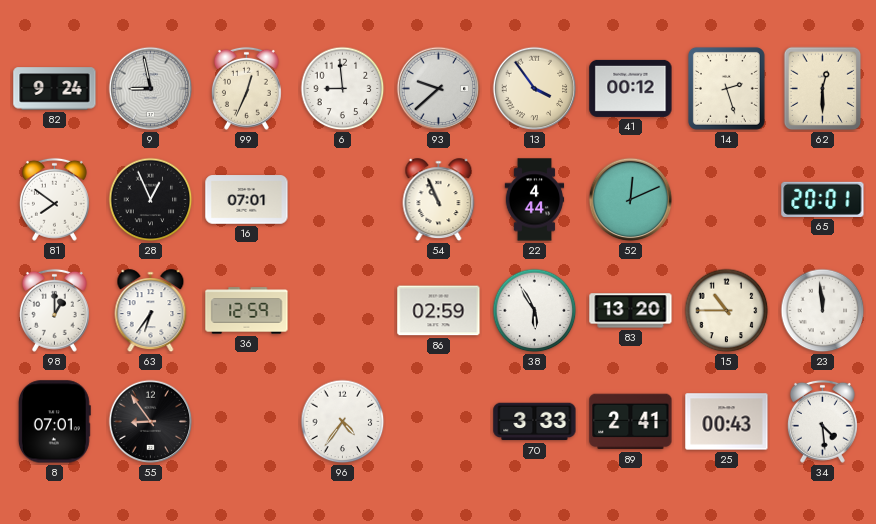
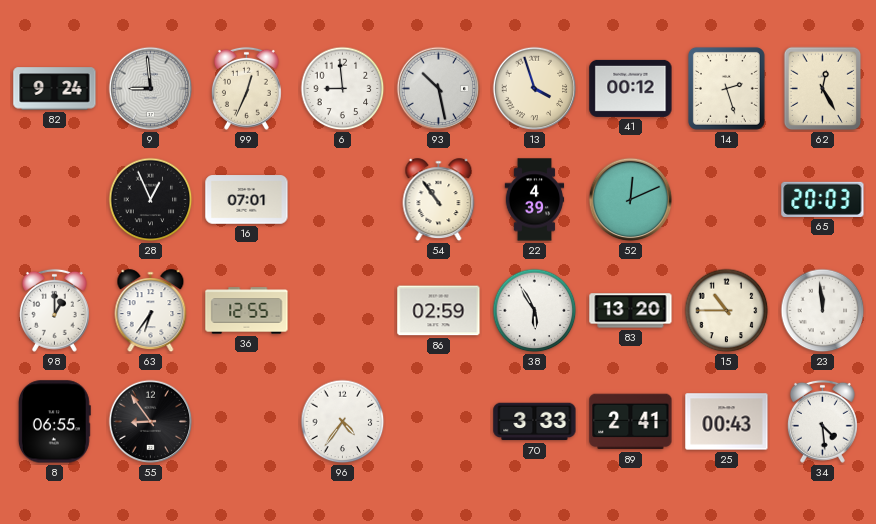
9: 8:58 -> 8:59
93: 9:38 -> 10:28
13: 3:54 -> 3:57
62: 12:30 -> 12:25
81: 7:51 -> none
54: 10:56 -> 10:54
22: 4:44 -> 4:39
65: 20:01 -> 20:03
36: 12:59 -> 12:55
8: 07:01 -> 06:55
